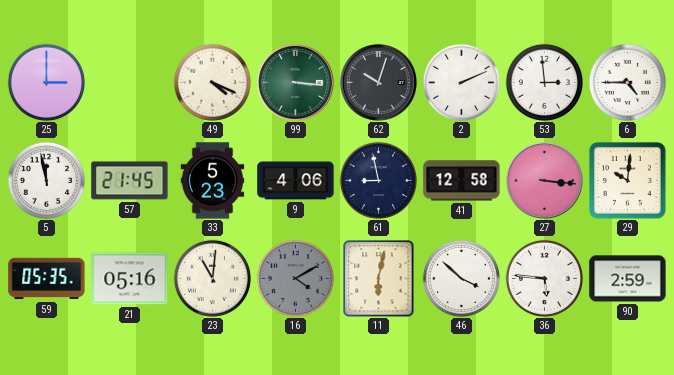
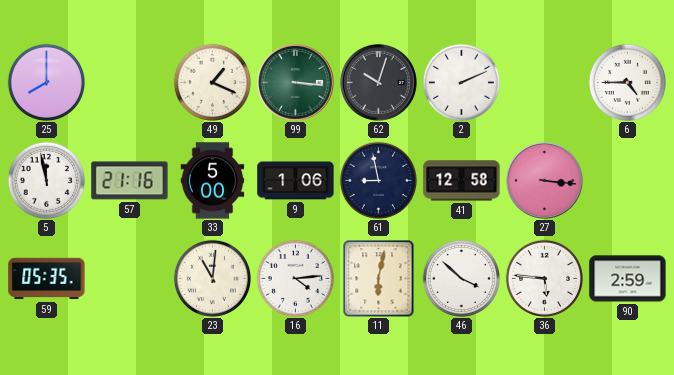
25: 3:00 -> 8:00
49: 4:19 -> 1:19
53: 2:59 -> none
57: 21:45 -> 21:16
33: 5:23 -> 5:00
9: 4:06 -> 1:06
29: 10:01 -> none
21: 05:16 -> none
16: 4:10 -> 4:14
16 dial: grey -> white
